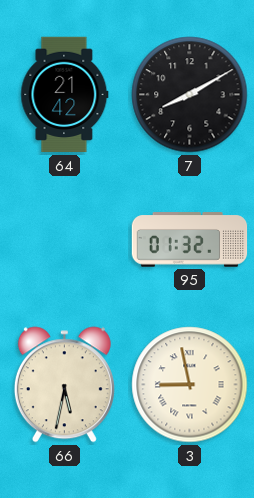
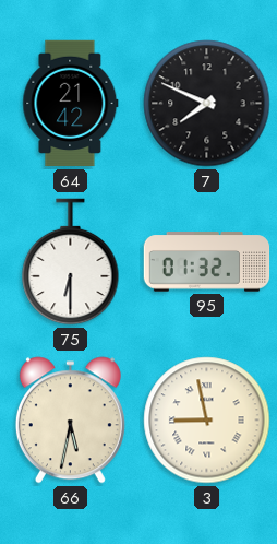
7: 8:10 -> 7:49
75: none -> 6:30
